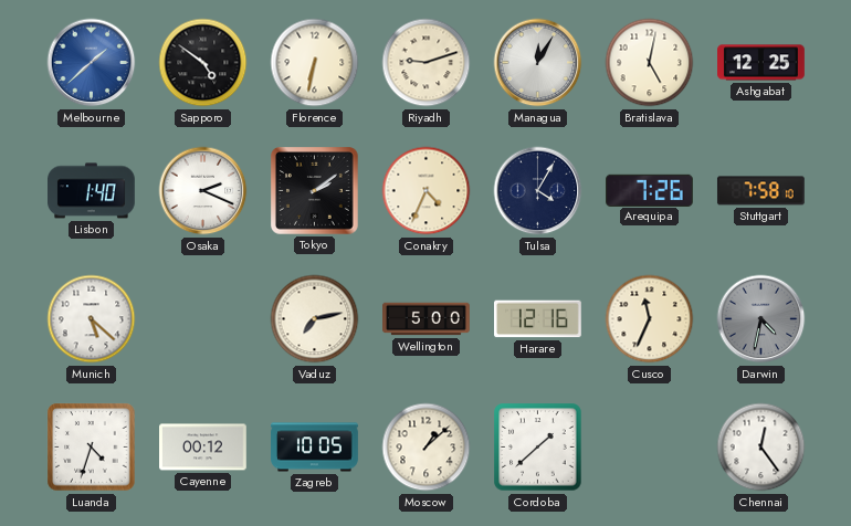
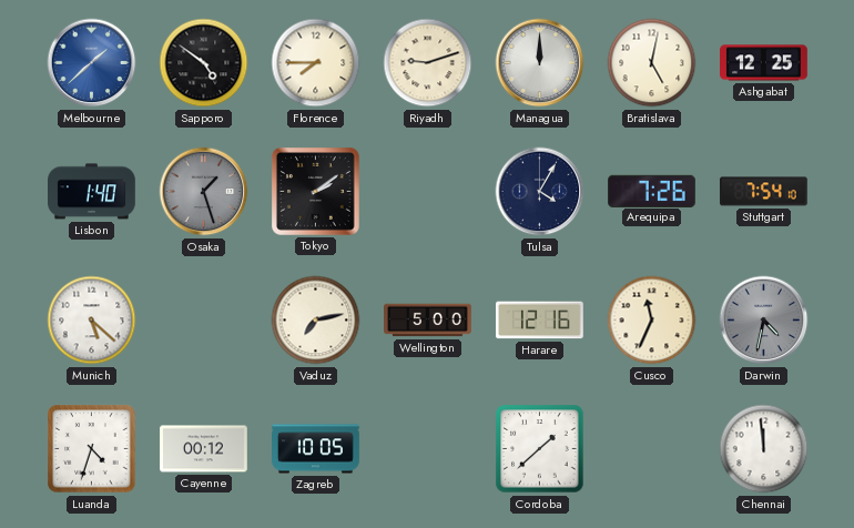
Florence: 6:32 -> 7:45
Managua: 12:05 -> 12:00
Osaka: 2:19 -> 1:27
Osaka dial: white -> grey
Conakry: 4:34 -> none
Stuttgart: 7:58 -> 7:54
Moscow: 1:08 -> none
Chennai: 12:24 -> 11:59
